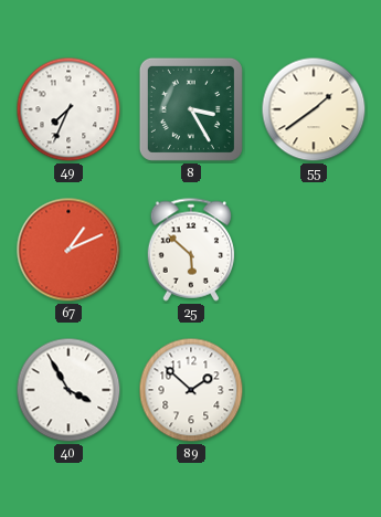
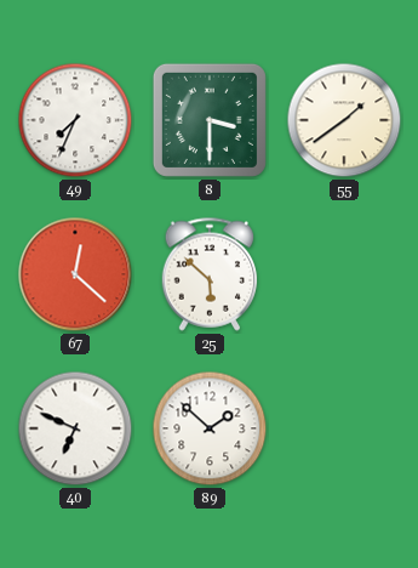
8: 3:25 -> 3:30
67: 1:11 -> 12:22
40: 3:55 -> 6:49
